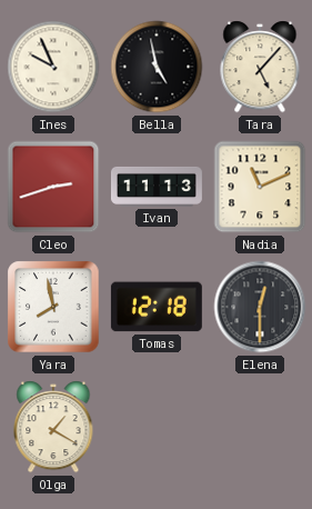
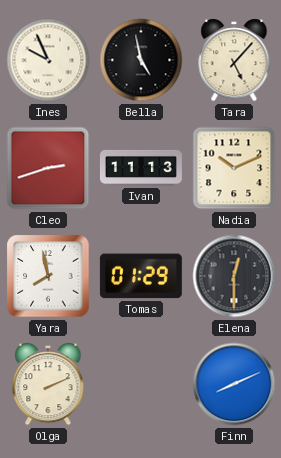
Nadia: 11:11 -> 10:11
Tomas: 12:18 -> 01:29
Olga: 1:20 -> 2:11
Finn: none -> 8:11
